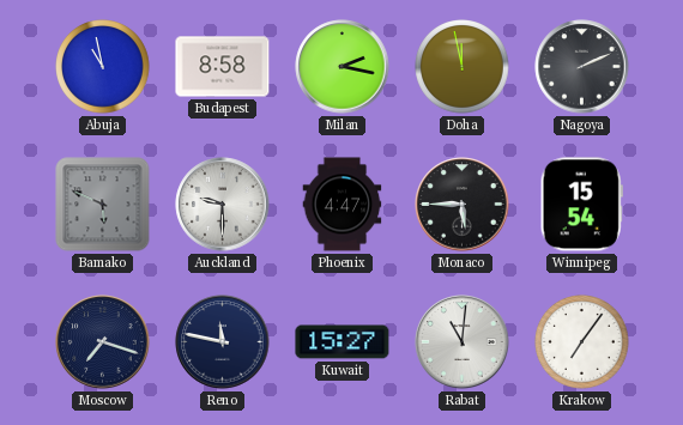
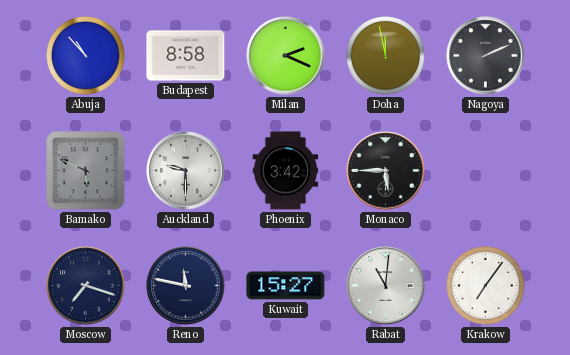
Abuja: 10:58 -> 10:53
Milan: 2:17 -> 2:19
Phoenix: 4:47 -> 3:42
Winnipeg: 15:54 -> none
